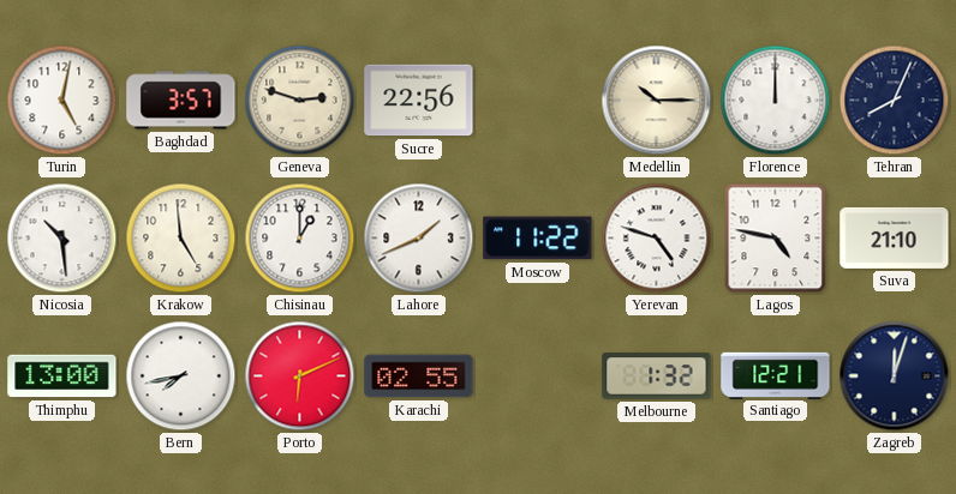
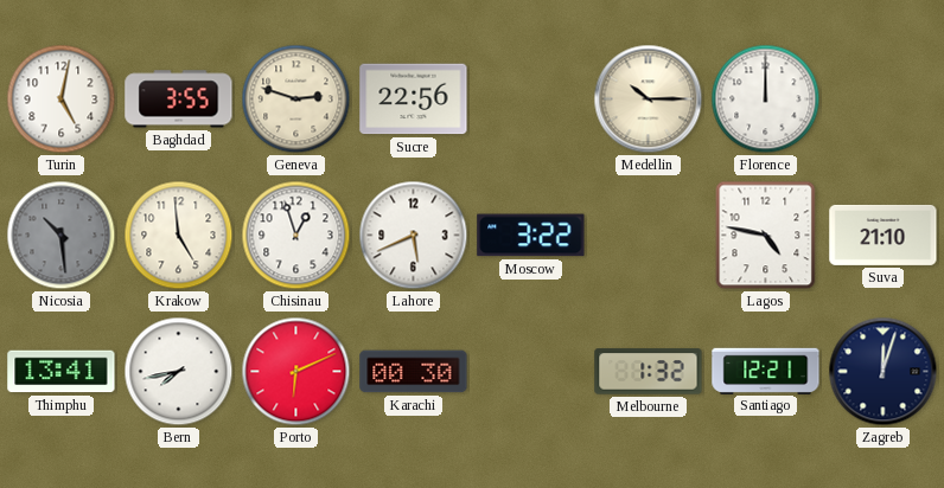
Baghdad: 3:57 -> 3:55
Tehran: 8:04 -> none
Nicosia dial: white -> grey
Chisinau: 1:00 -> 12:57
Lahore: 1:41 -> 5:41
Moscow: 11:22 -> 3:22
Yerevan: 4:48 -> none
Thimphu: 13:00 -> 13:41
Karachi: 02:55 -> 00:30
